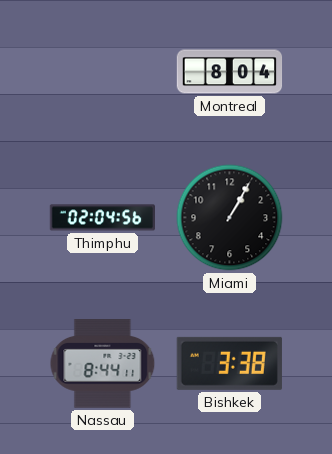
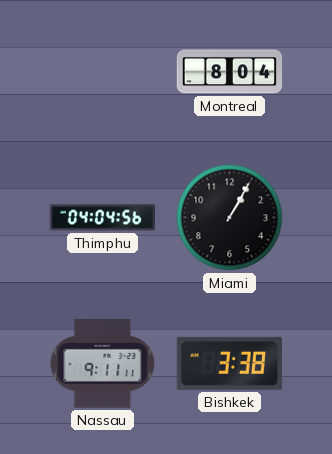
Thimphu: 02:04 -> 04:04
Nassau: 8:44 -> 9:11
